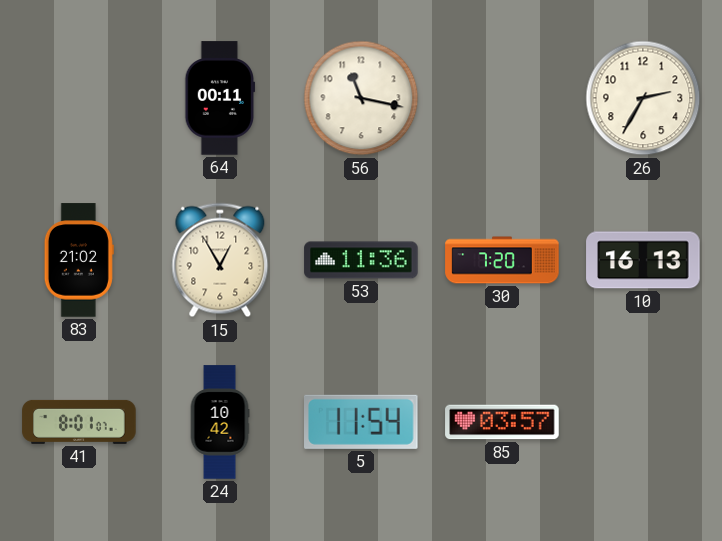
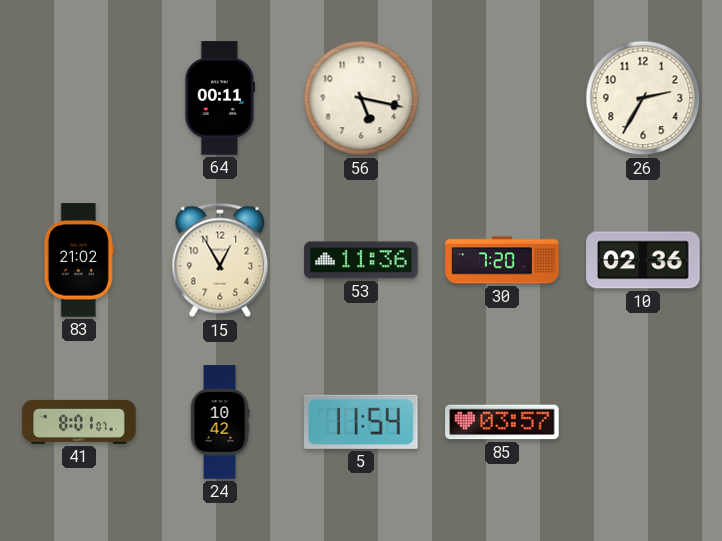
56: 11:17 -> 5:17
10: 16:13 -> 02:36
